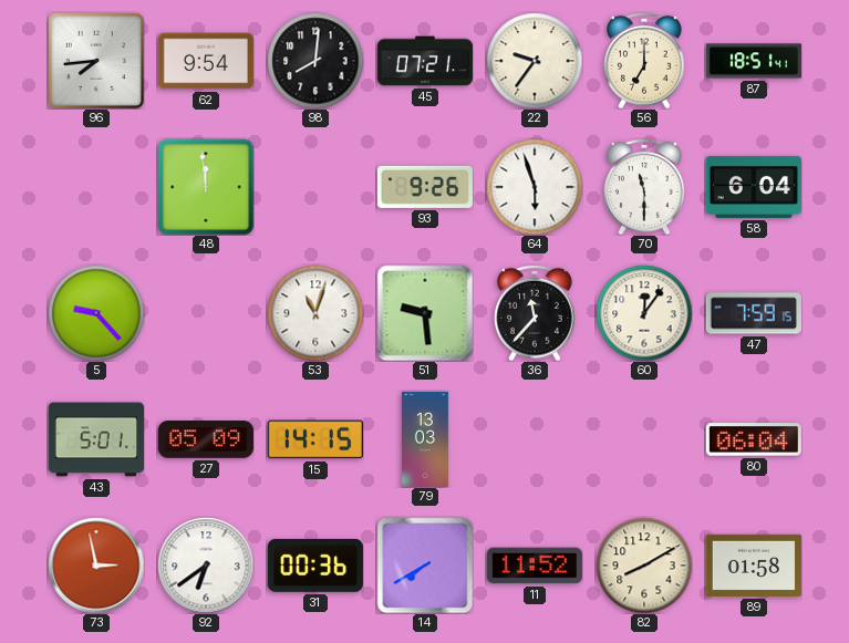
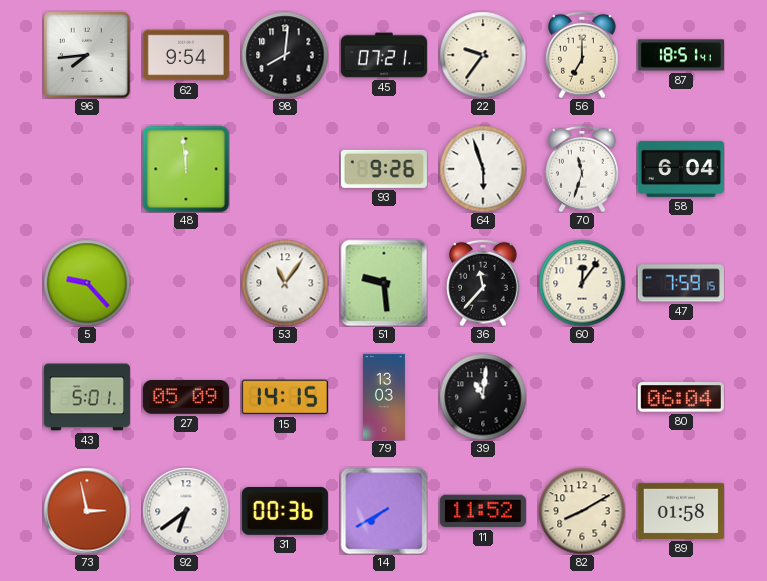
70: 11:30 -> 11:33
53: 11:03 -> 11:06
39: none -> 11:01
